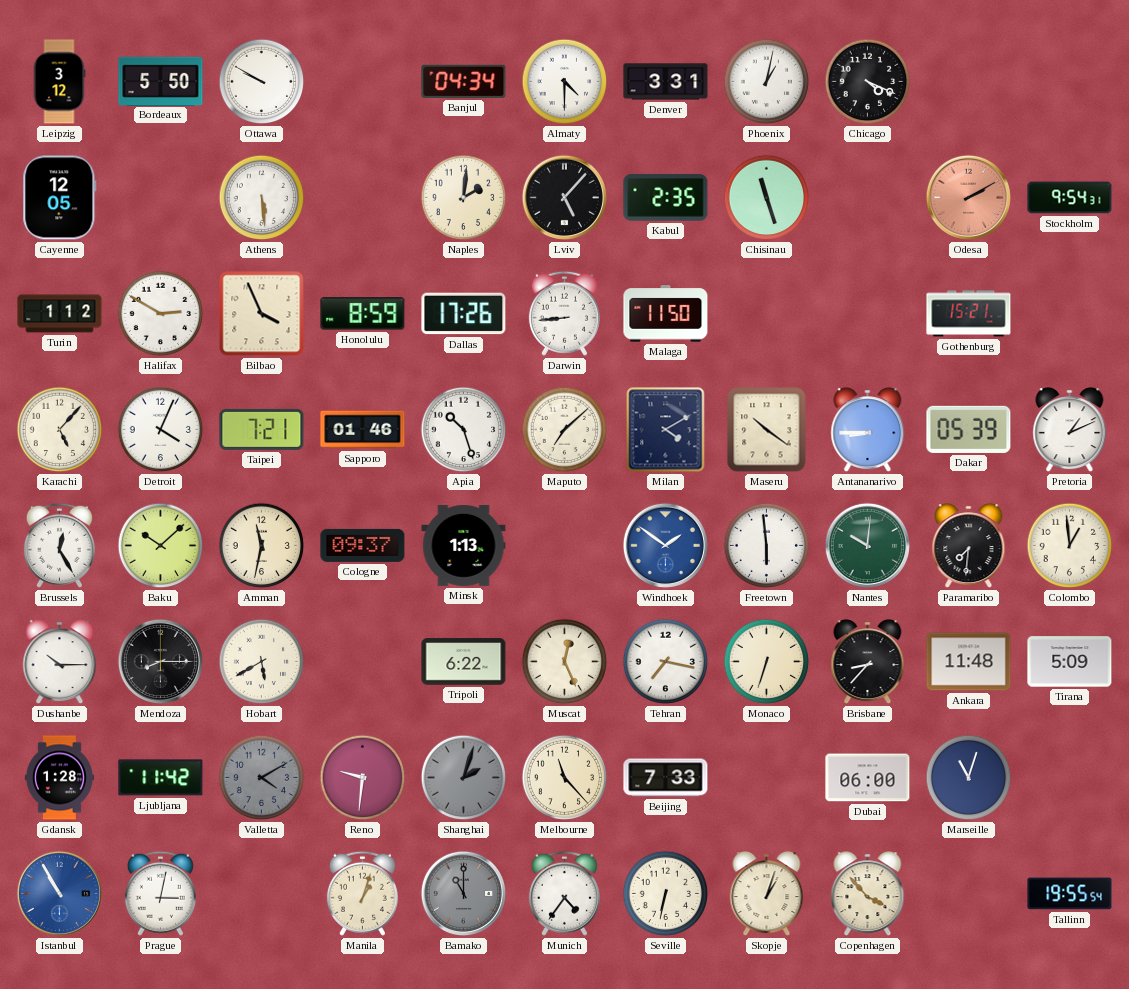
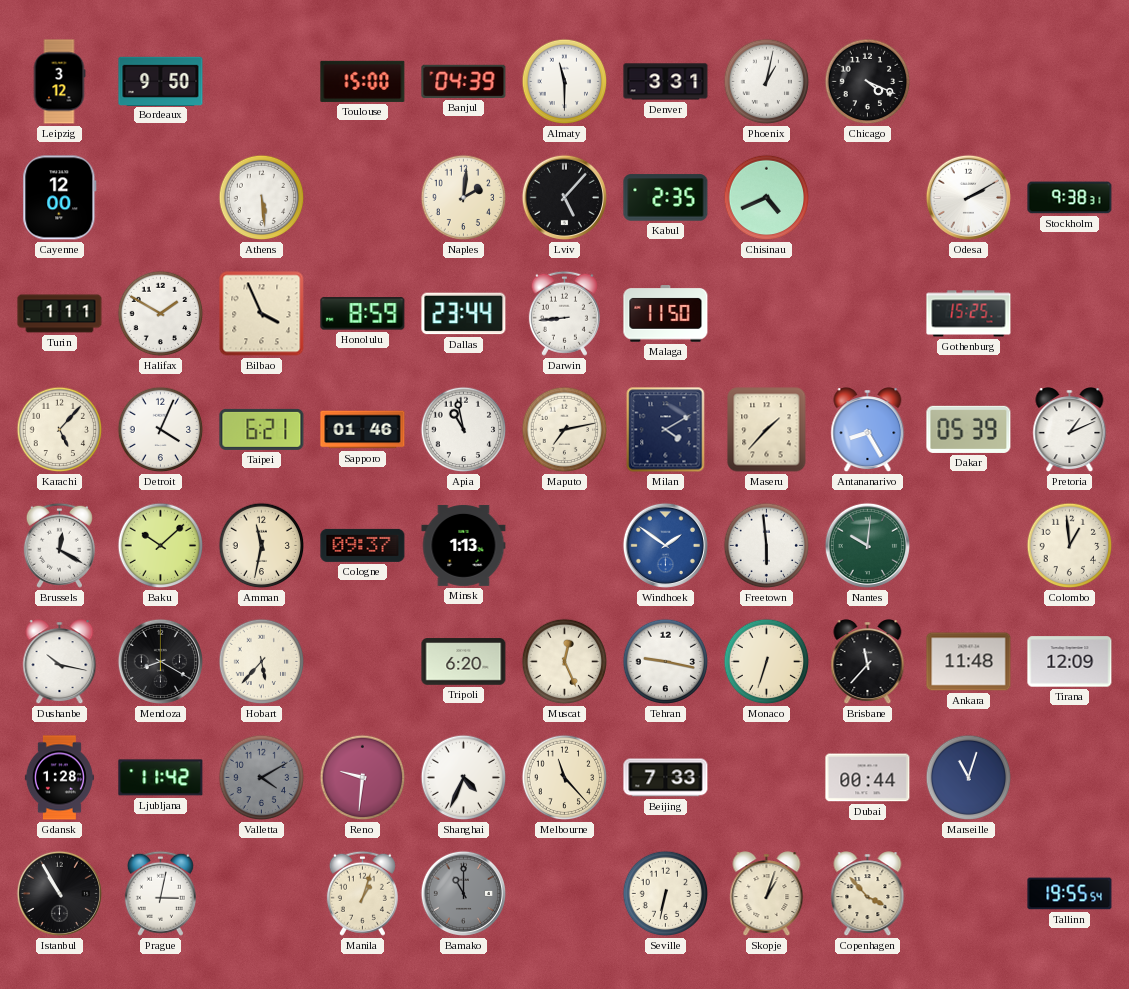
Bordeaux: 5:50 -> 9:50
Ottawa: 9:50 -> none
Toulouse: none -> 15:00
Banjul: 04:34 -> 04:39
Almaty: 4:30 -> 11:30
Cayenne: 12:05 -> 12:00
Chisinau: 11:27 -> 4:41
Odesa dial: salmon -> white
Stockholm: 9:54 -> 9:38
Turin: 1:12 -> 1:11
Halifax: 2:50 -> 1:50
Dallas: 17:26 -> 23:44
Gothenburg: 15:21 -> 15:25
Taipei: 7:21 -> 6:21
Apia: 10:27 -> 10:58
Maputo: 7:08 -> 7:13
Maseru: 10:21 -> 1:37
Antananarivo: 8:45 -> 8:25
Brussels: 12:25 -> 12:20
Paramaribo: 7:31 -> none
Dushanbe: 10:15 -> 10:17
Mendoza: 8:15 -> 8:20
Hobart: 5:40 -> 5:37
Tripoli: 6:22 -> 6:20
Tehran: 7:17 -> 9:17
Brisbane: 8:37 -> 11:37
Tirana: 5:09 -> 12:09
Shanghai: 2:03 -> 4:34
Shanghai dial: grey -> white
Dubai: 06:00 -> 00:44
Istanbul dial: blue -> black
Munich: 4:36 -> none
